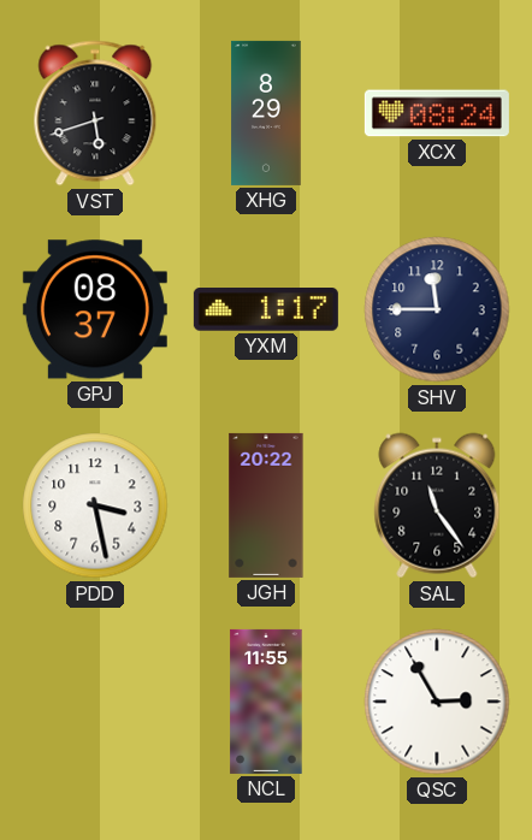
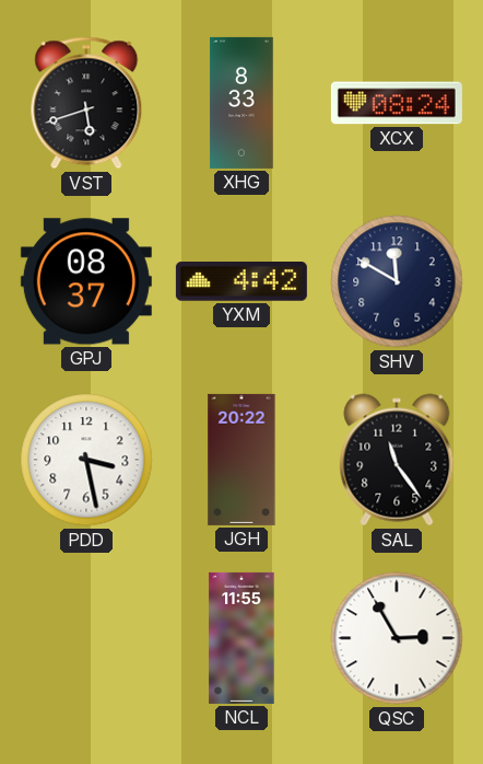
XHG: 8:29 -> 8:33
YXM: 1:17 -> 4:42
SHV: 11:45 -> 11:50
